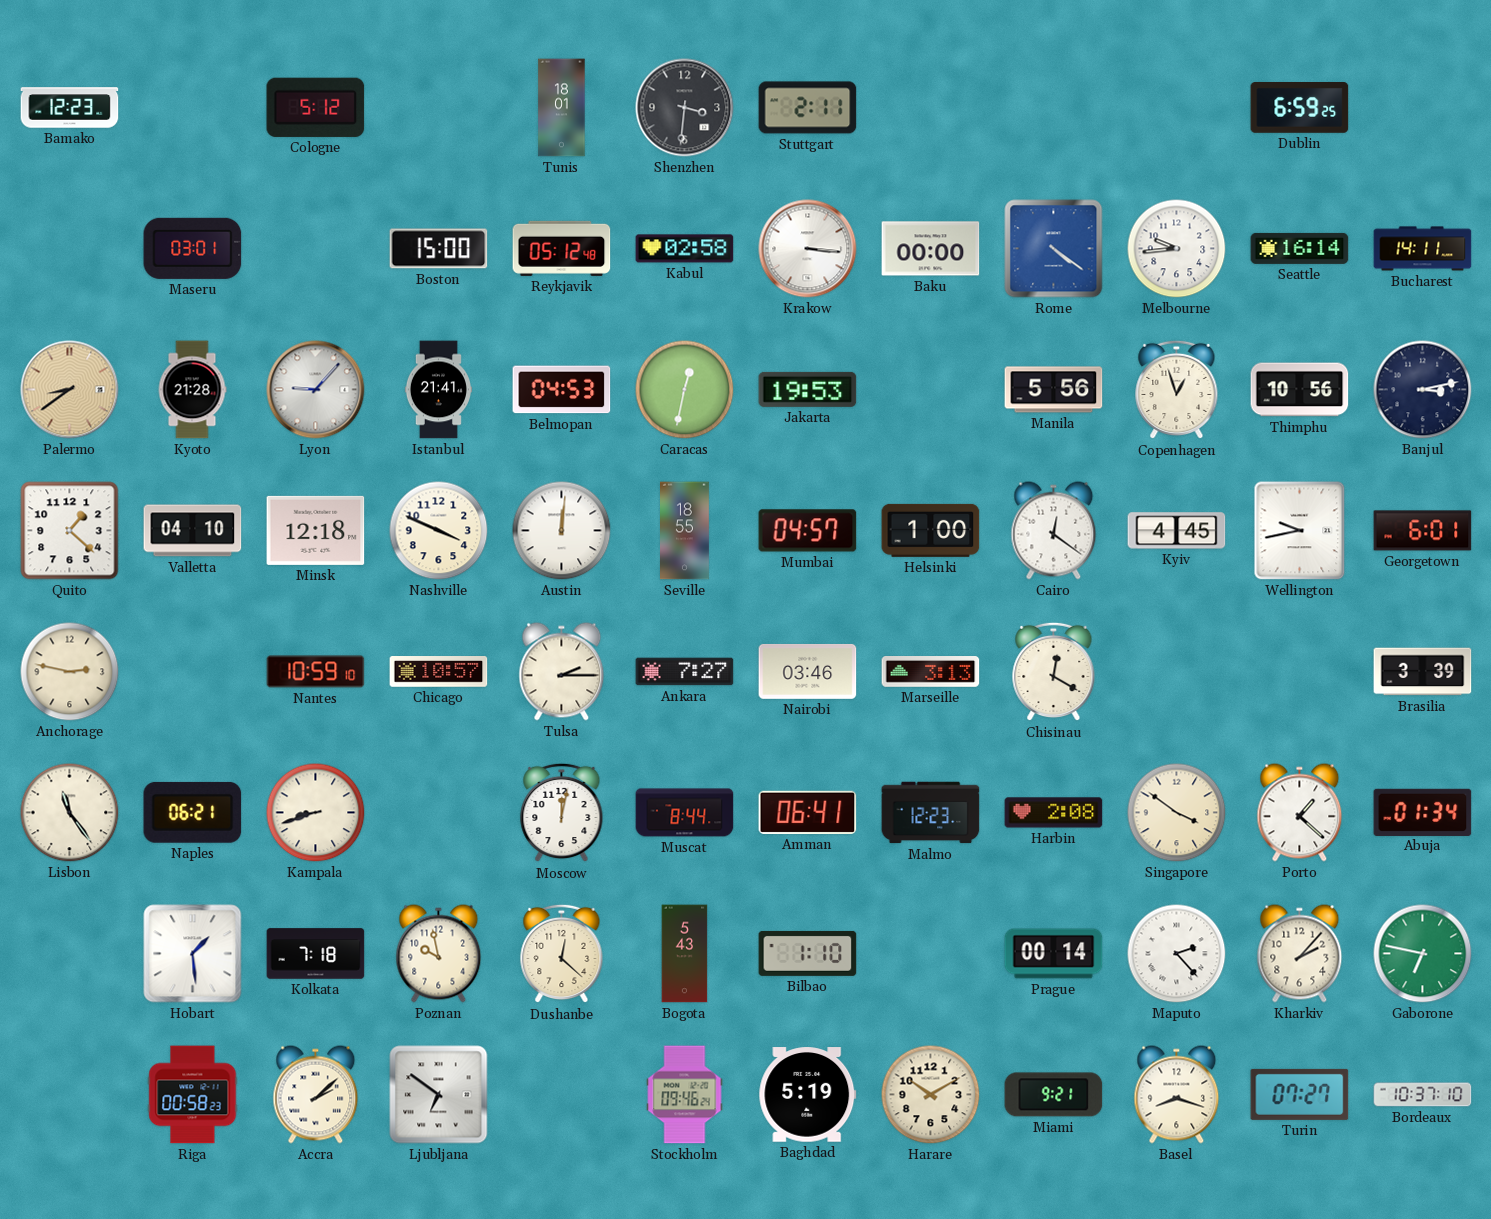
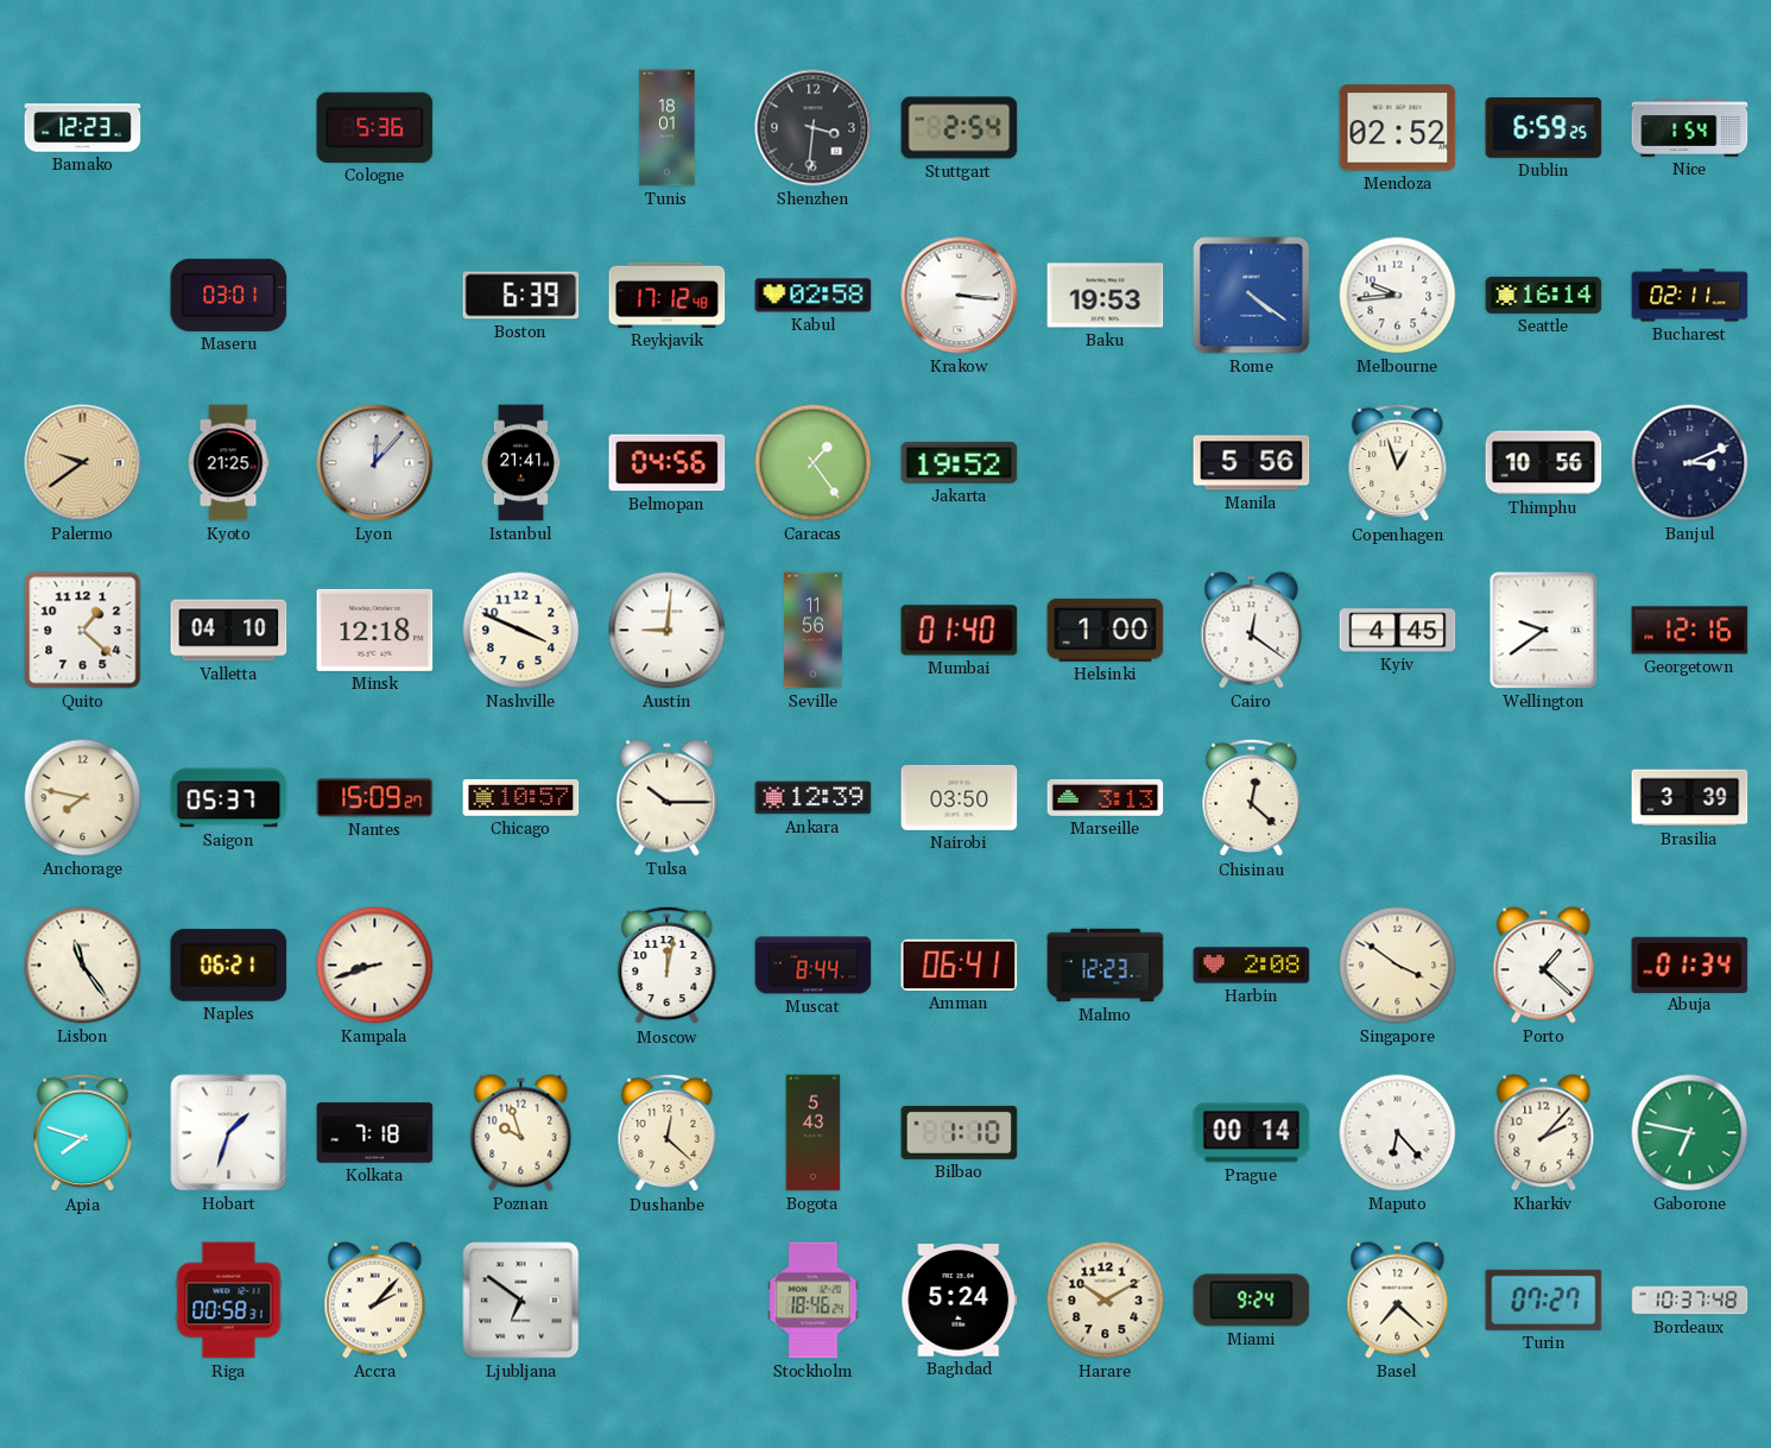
Cologne: 5:12 -> 5:36
Stuttgart: 2:11 -> 2:54
Mendoza: none -> 02:52
Nice: none -> 1:54
Boston: 15:00 -> 6:39
Reykjavik: 05:12 -> 17:12
Baku: 00:00 -> 19:53
Bucharest: 14:11 -> 02:11
Palermo: 8:39 -> 9:39
Kyoto: 21:28 -> 21:25
Lyon: 9:07 -> 12:07
Belmopan: 04:53 -> 04:56
Caracas: 12:32 -> 1:24
Jakarta: 19:53 -> 19:52
Banjul: 3:13 -> 3:11
Austin: 12:01 -> 9:01
Seville: 18:55 -> 11:56
Mumbai: 04:57 -> 01:40
Wellington: 9:43 -> 9:39
Georgetown: 6:01 -> 12:16
Anchorage: 2:47 -> 7:47
Saigon: none -> 05:37
Nantes: 10:59 -> 15:09
Tulsa: 2:15 -> 10:15
Ankara: 7:27 -> 12:39
Nairobi: 03:46 -> 03:50
Chisinau: 12:20 -> 12:22
Apia: none -> 7:48
Hobart: 1:29 -> 1:33
Poznan: 9:58 -> 9:57
Maputo: 2:23 -> 6:23
Riga: 00:58:23 -> 00:58:31
Accra: 2:08 -> 2:07
Stockholm: 09:46 -> 18:46
Baghdad: 5:19 -> 5:24
Miami: 9:21 -> 9:24
Basel: 8:18 -> 7:22
Bordeaux: 10:37:10 -> 10:37:48
